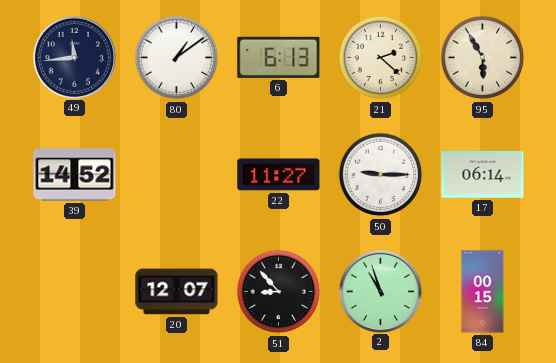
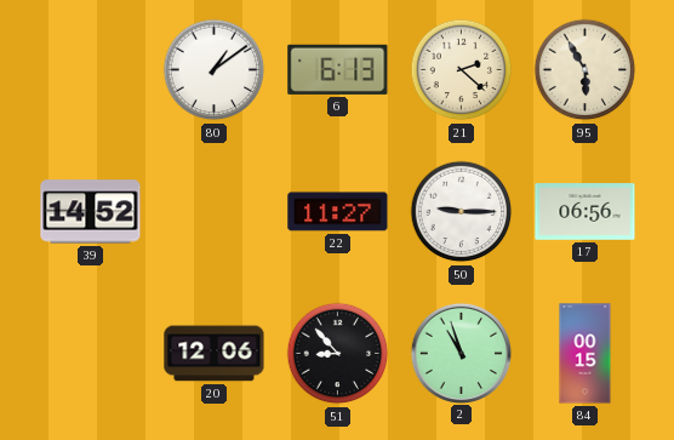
49: 11:44 -> none
17: 06:14 -> 06:56
20: 12:07 -> 12:06
